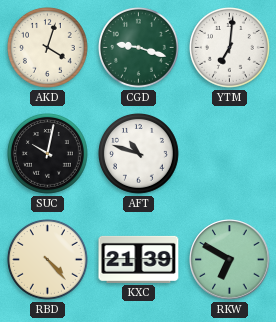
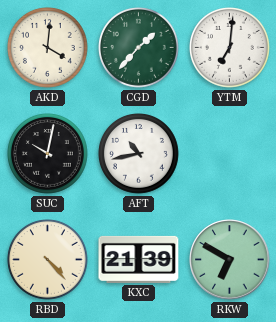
AKD: 4:03 -> 4:01
CGD: 9:18 -> 1:37
AFT: 10:48 -> 10:43
